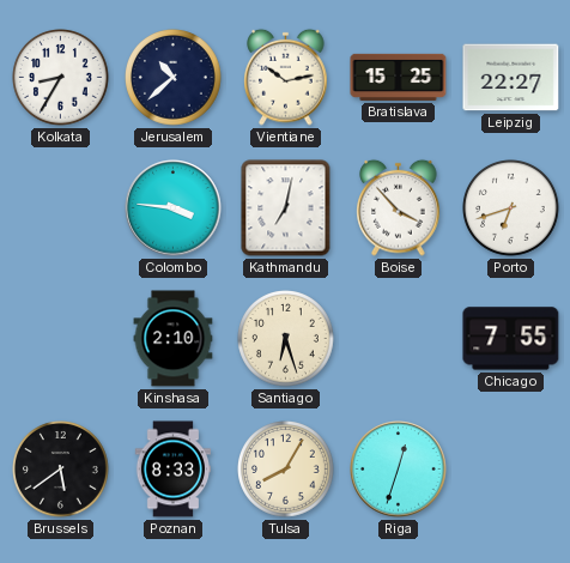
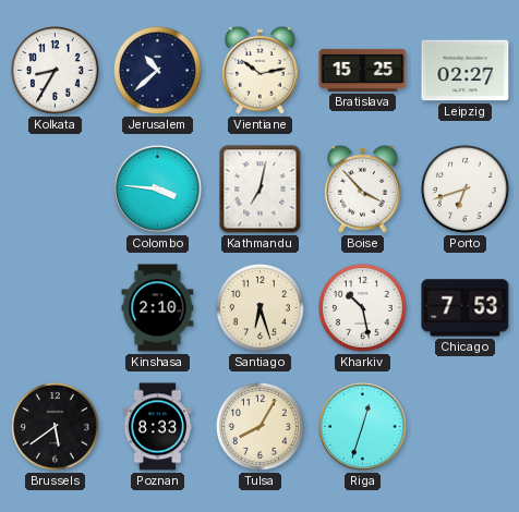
Leipzig: 22:27 -> 02:27
Kharkiv: none -> 10:28
Chicago: 7:55 -> 7:53
